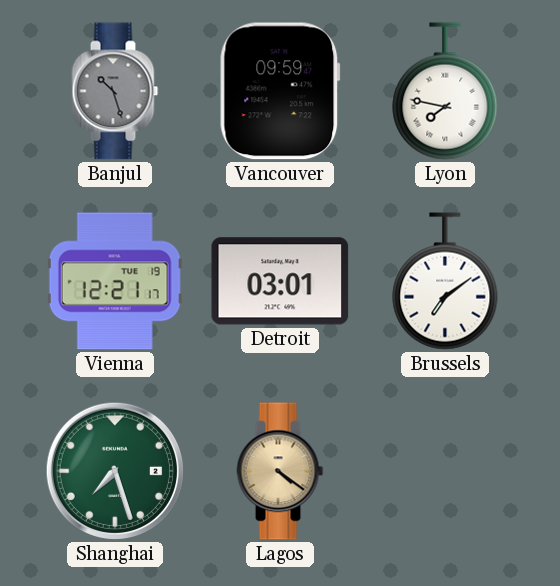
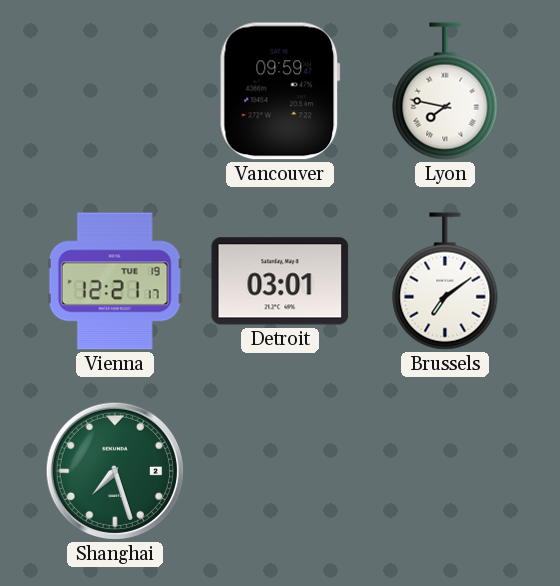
Banjul: 10:27 -> none
Lagos: 4:21 -> none
